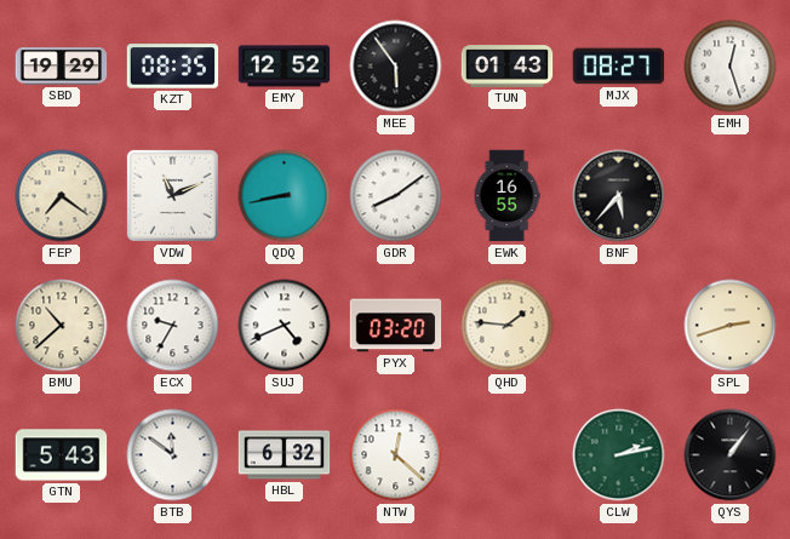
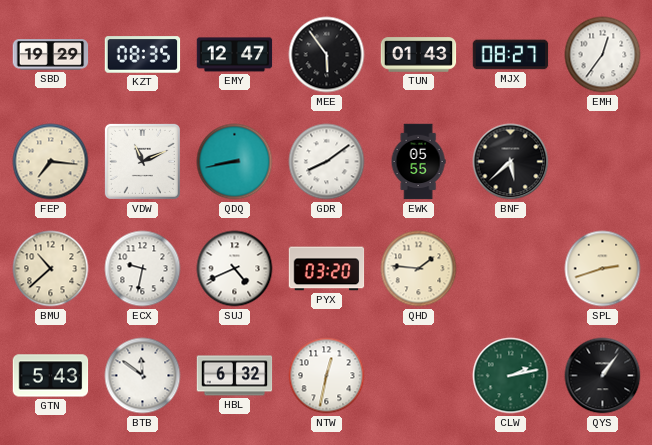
EMY: 12:52 -> 12:47
EMH: 12:27 -> 12:36
FEP: 7:21 -> 7:16
EWK: 16:55 -> 05:55
BNF: 5:37 -> 5:38
ECX: 9:35 -> 9:32
NTW: 12:22 -> 12:32
